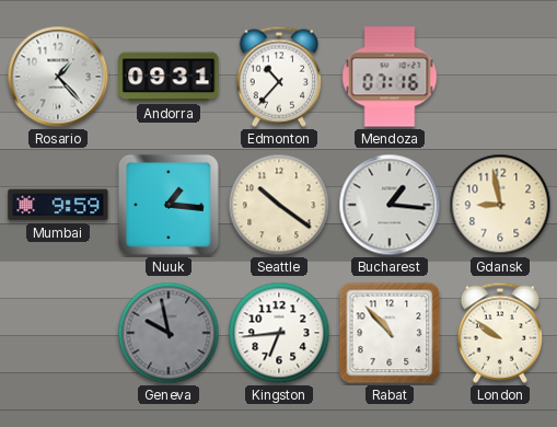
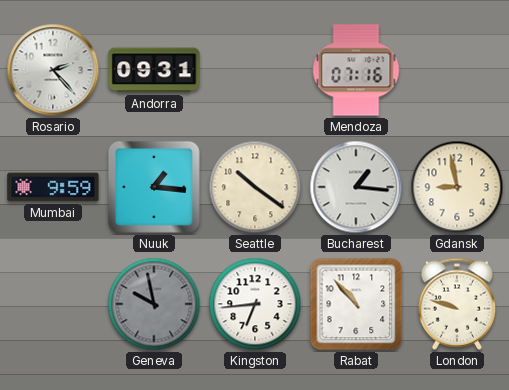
Rosario: 1:23 -> 2:23
Edmonton: 10:37 -> none
London: 9:51 -> 9:48
